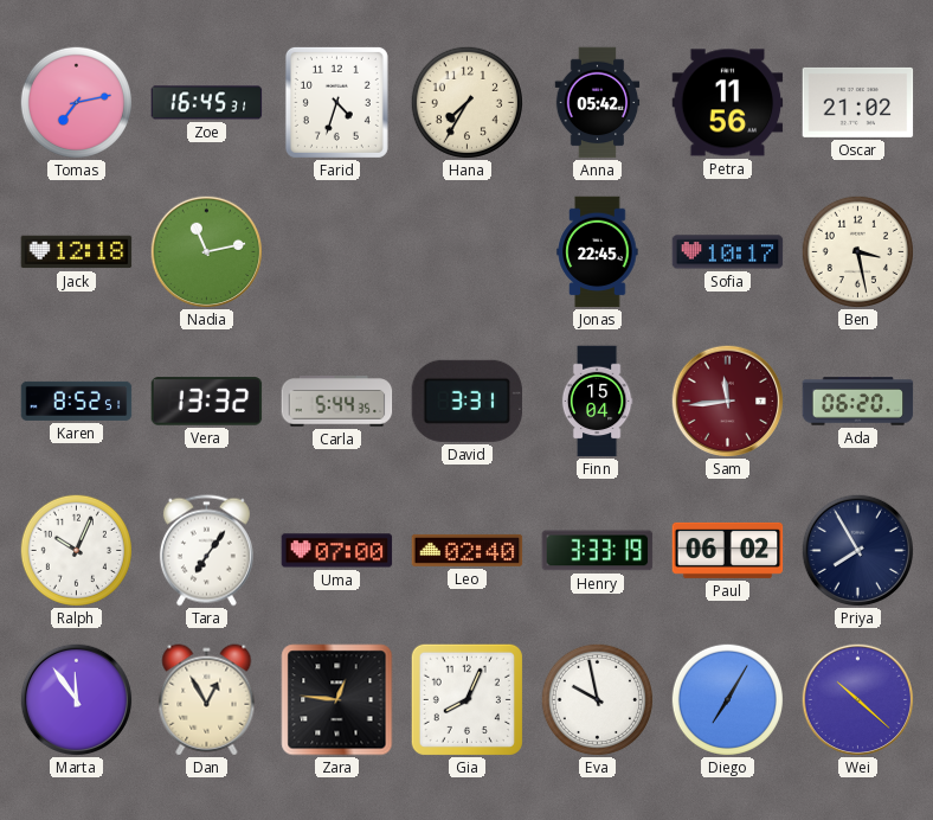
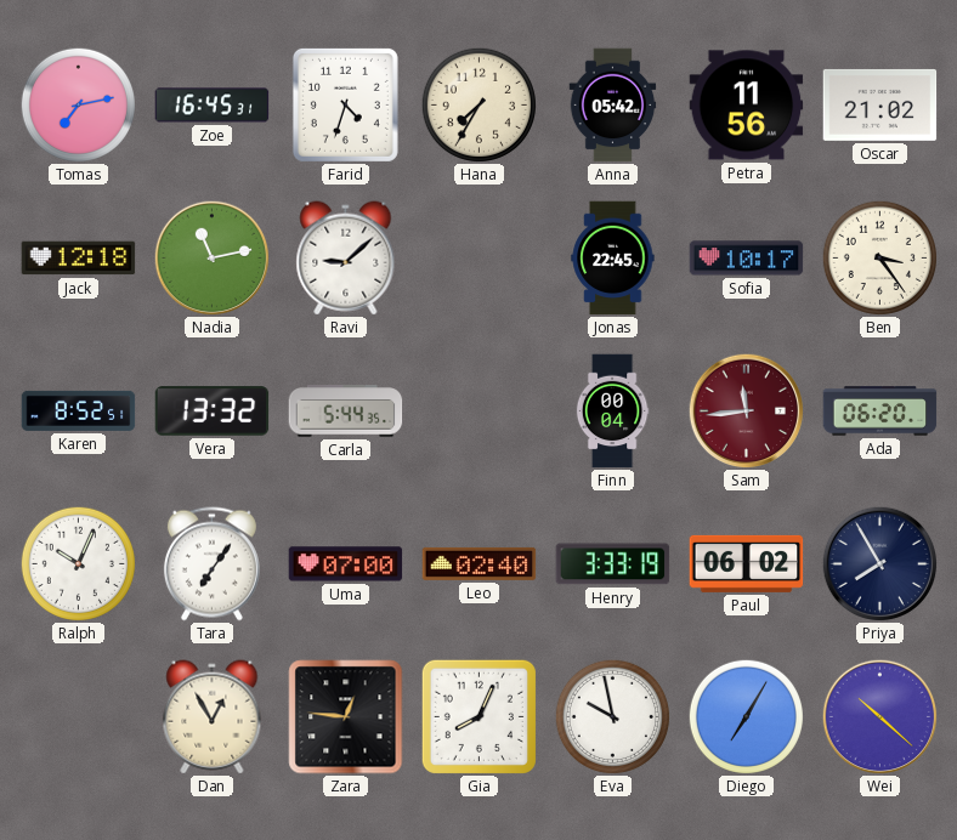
Ravi: none -> 9:08
Ben: 3:28 -> 3:24
David: 3:31 -> none
Finn: 15:04 -> 00:04
Marta: 11:54 -> none
